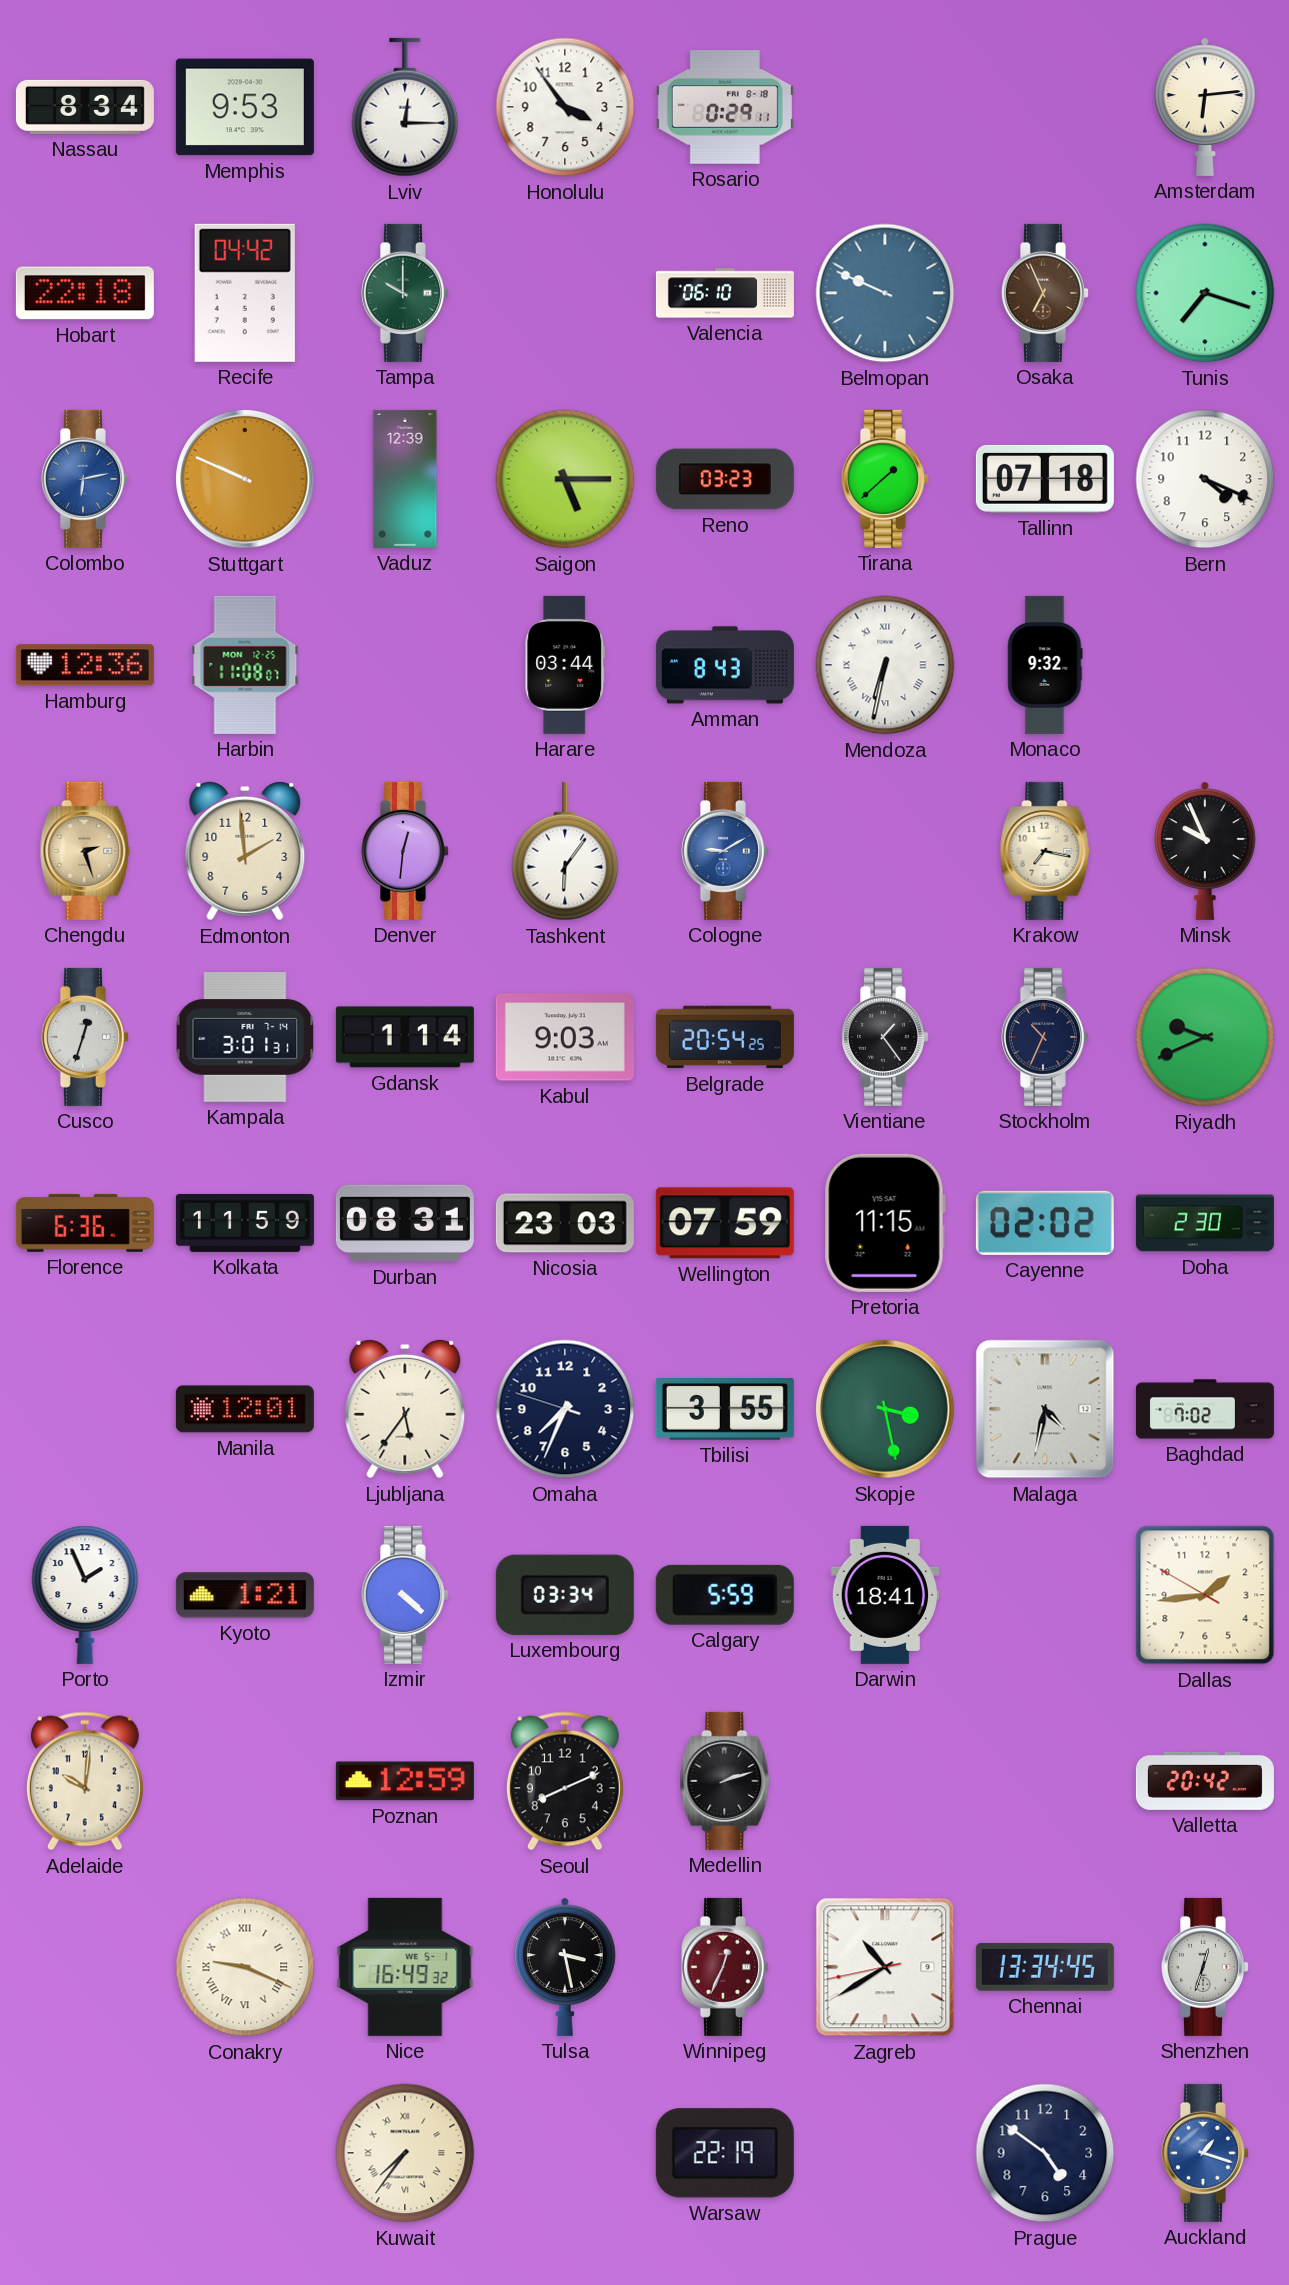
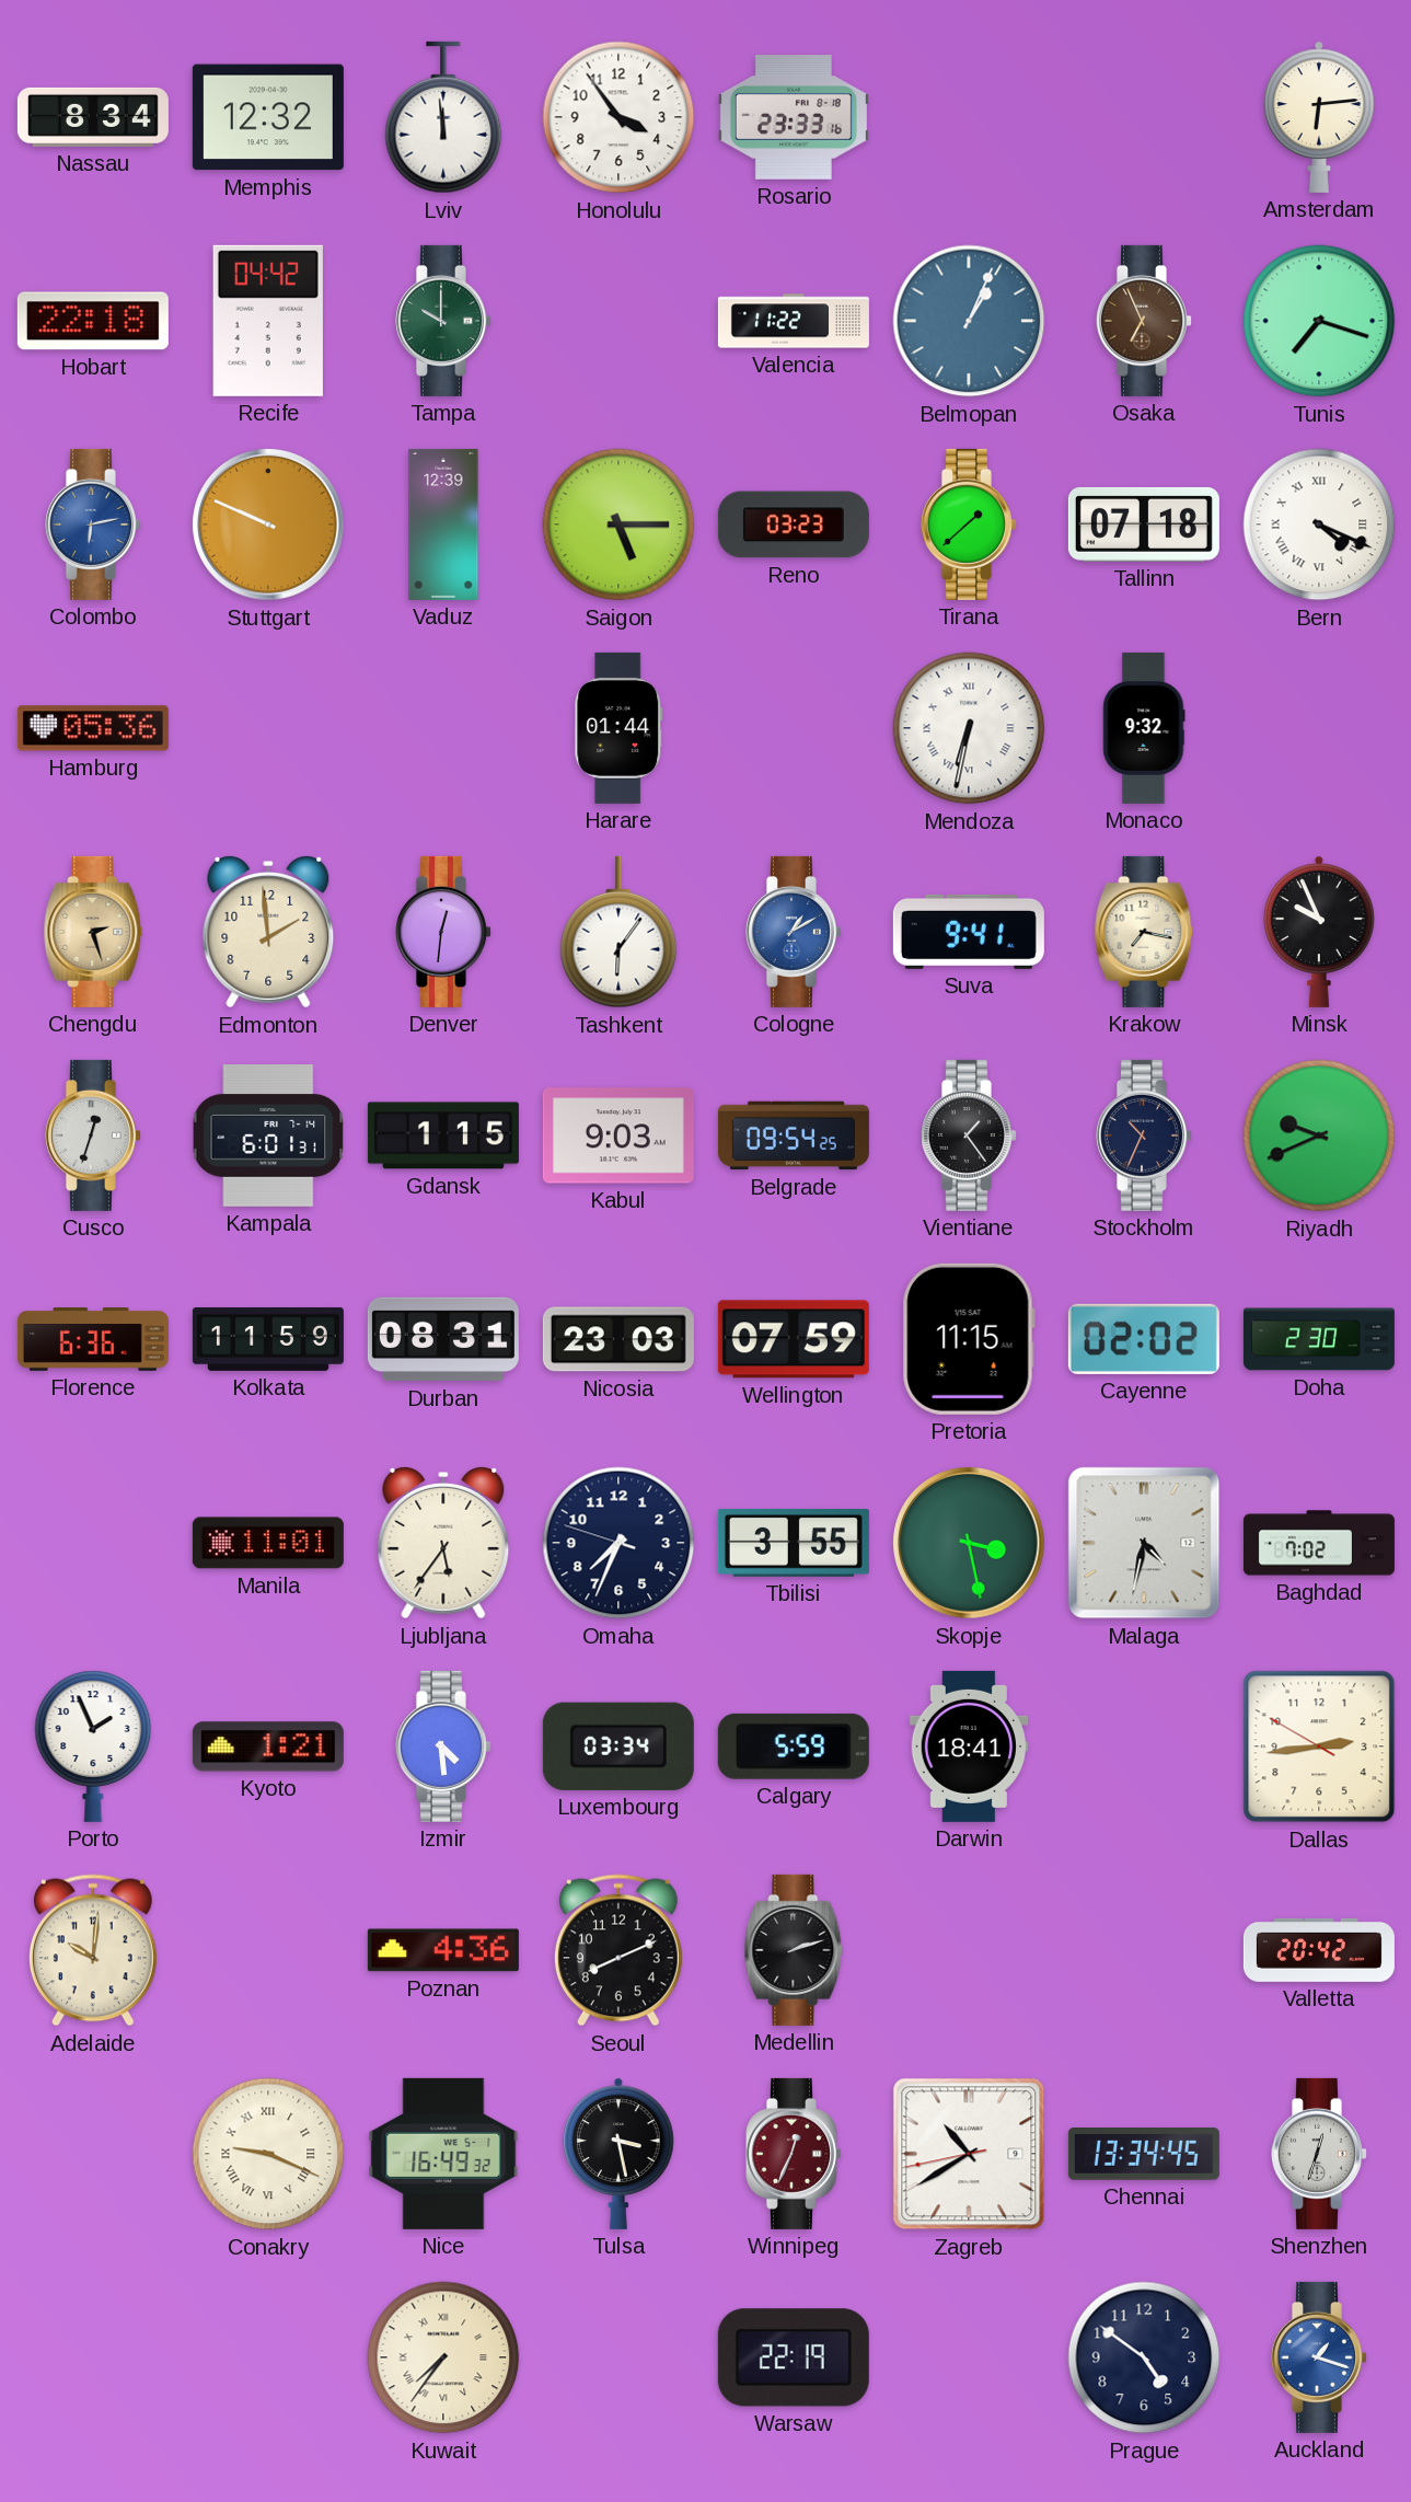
Memphis: 9:53 -> 12:32
Lviv: 12:15 -> 11:59
Rosario: 0:29 -> 23:33
Valencia: 06:10 -> 11:22
Belmopan: 9:49 -> 1:04
Bern numerals: Arabic -> Roman
Hamburg: 12:36 -> 05:36
Harbin: 11:08 -> none
Harare: 03:44 -> 01:44
Amman: 8:43 -> none
Cologne: 9:10 -> 1:10
Suva: none -> 9:41
Kampala: 3:01 -> 6:01
Gdansk: 1:14 -> 1:15
Belgrade: 20:54 -> 09:54
Manila: 12:01 -> 11:01
Izmir: 4:22 -> 4:29
Dallas: 1:43 -> 2:43
Poznan: 12:59 -> 4:36
